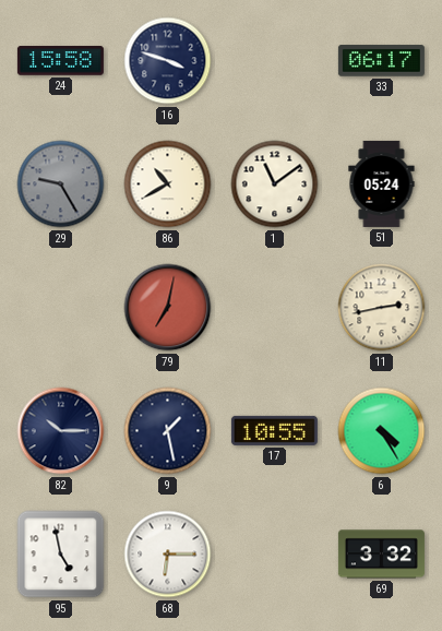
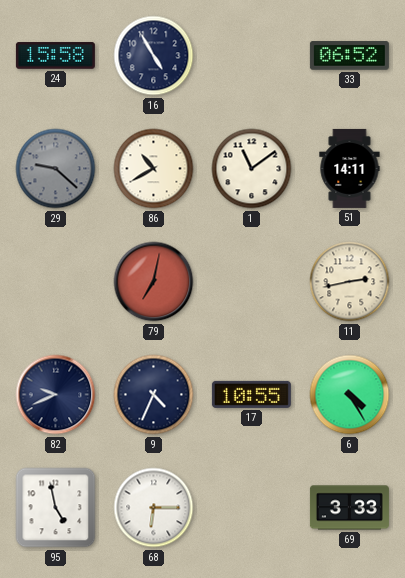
16: 3:48 -> 4:55
33: 06:17 -> 06:52
29: 9:25 -> 9:22
51: 05:24 -> 14:11
82: 10:15 -> 9:41
9: 1:28 -> 4:34
69: 3:32 -> 3:33
